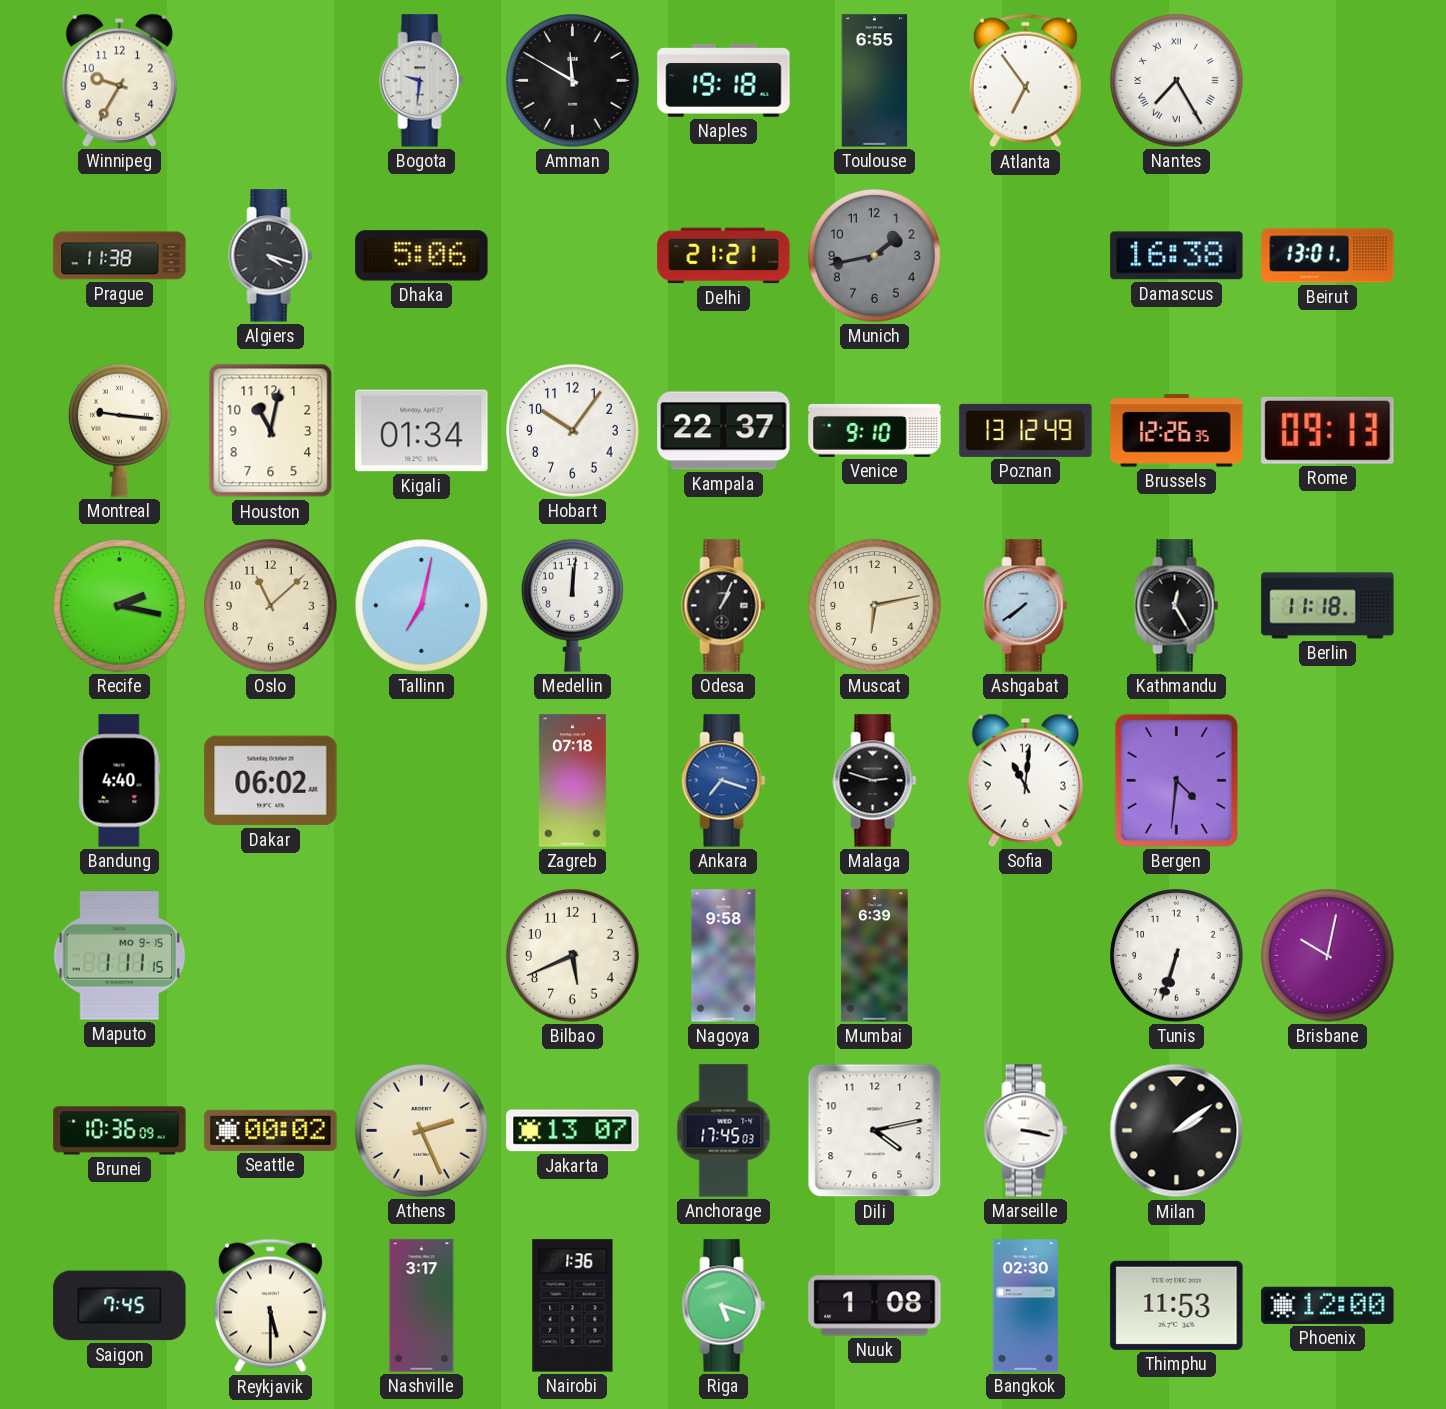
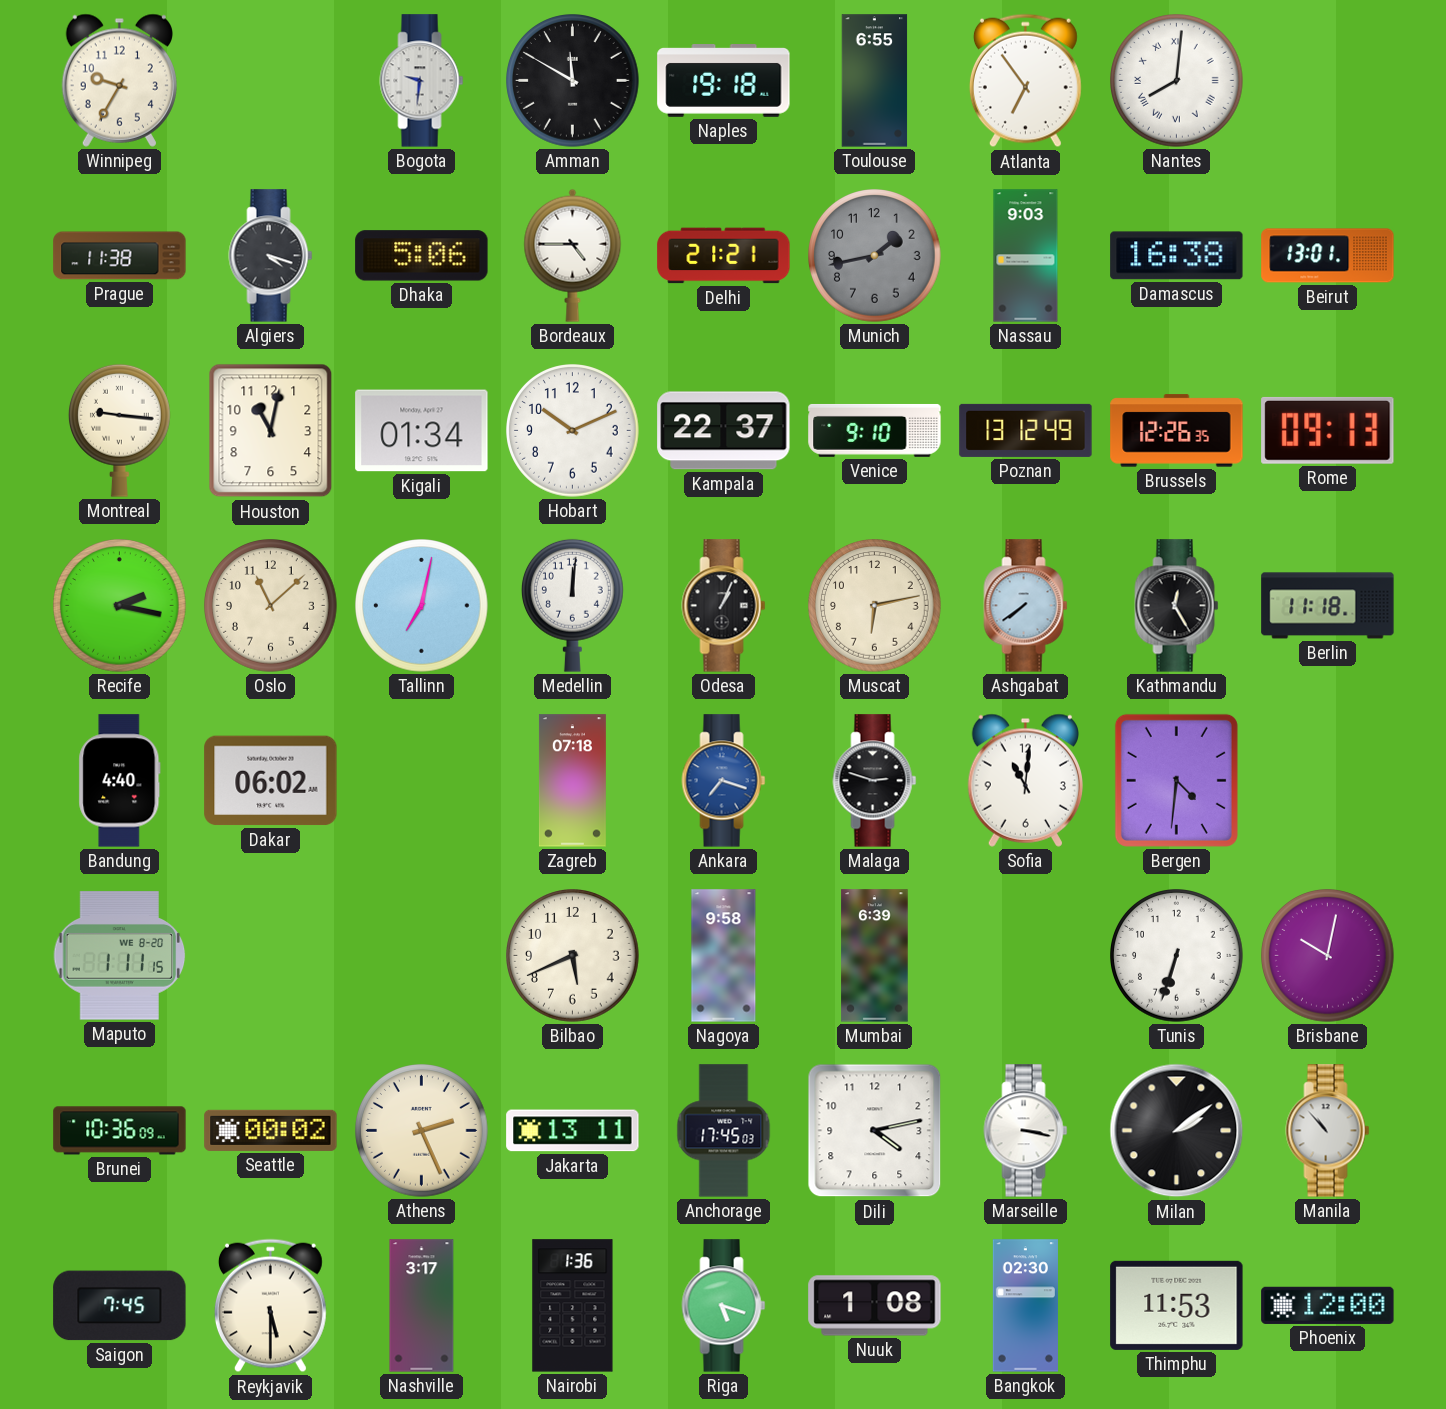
Nantes: 7:25 -> 8:01
Bordeaux: none -> 4:45
Nassau: none -> 9:03
Hobart: 10:06 -> 10:11
Maputo date: MO 9-15 -> WE 8-20
Jakarta: 13:07 -> 13:11
Manila: none -> 10:53
